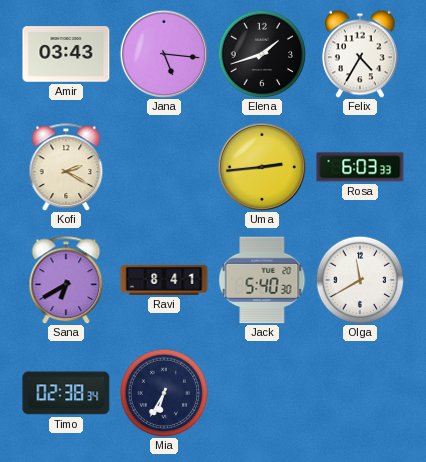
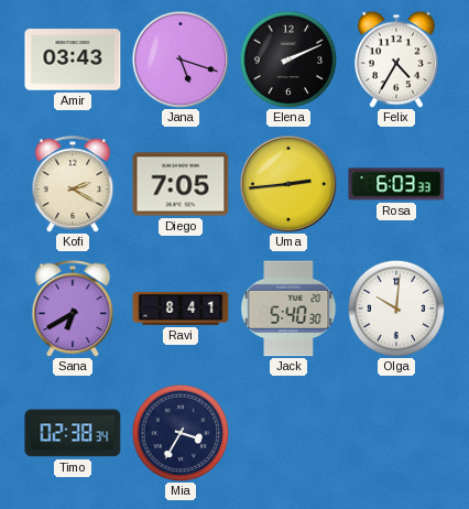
Jana: 5:16 -> 5:18
Elena: 1:42 -> 2:11
Diego: none -> 7:05
Olga: 11:40 -> 10:01
Mia: 6:35 -> 3:35
